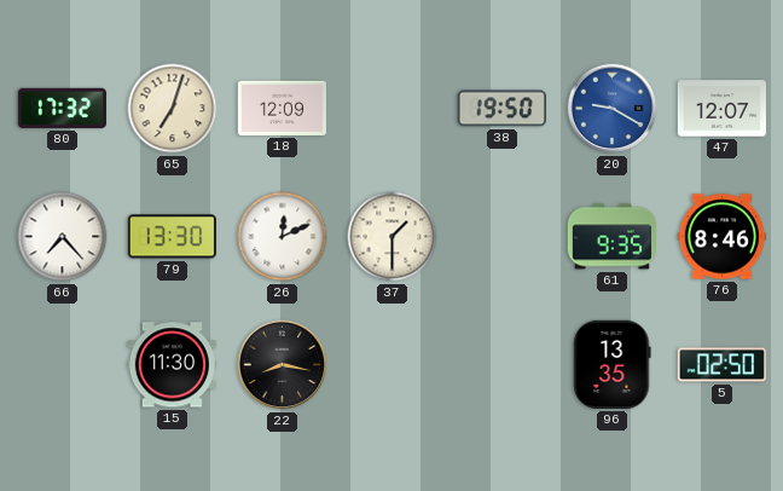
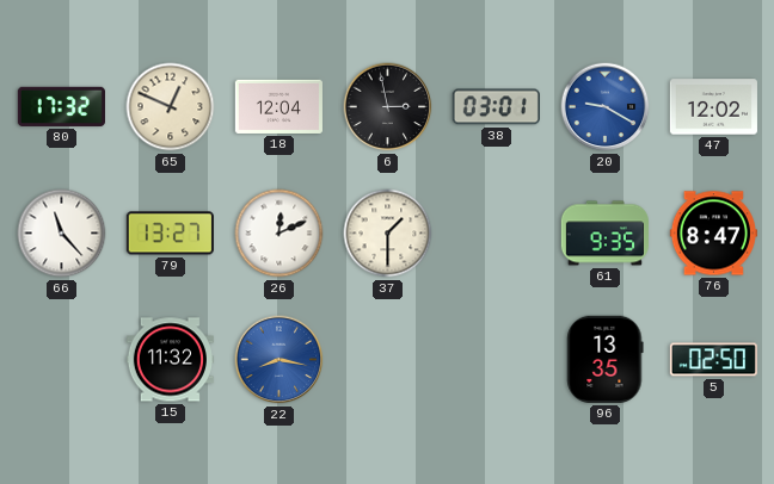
65: 7:03 -> 12:49
18: 12:09 -> 12:04
6: none -> 2:58
38: 19:50 -> 03:01
47: 12:07 -> 12:02
66: 7:23 -> 11:23
79: 13:30 -> 13:27
76: 8:46 -> 8:47
15: 11:30 -> 11:32
22 dial: black -> blue
